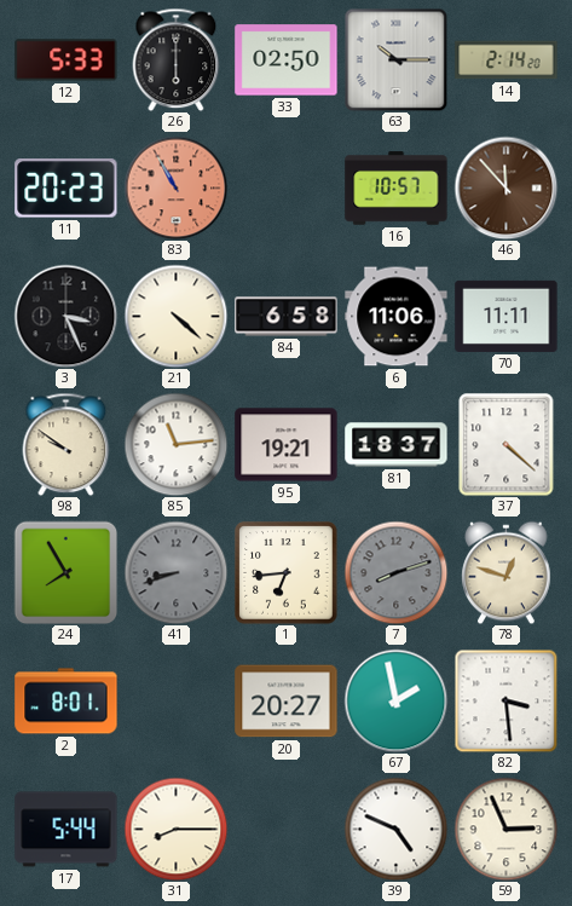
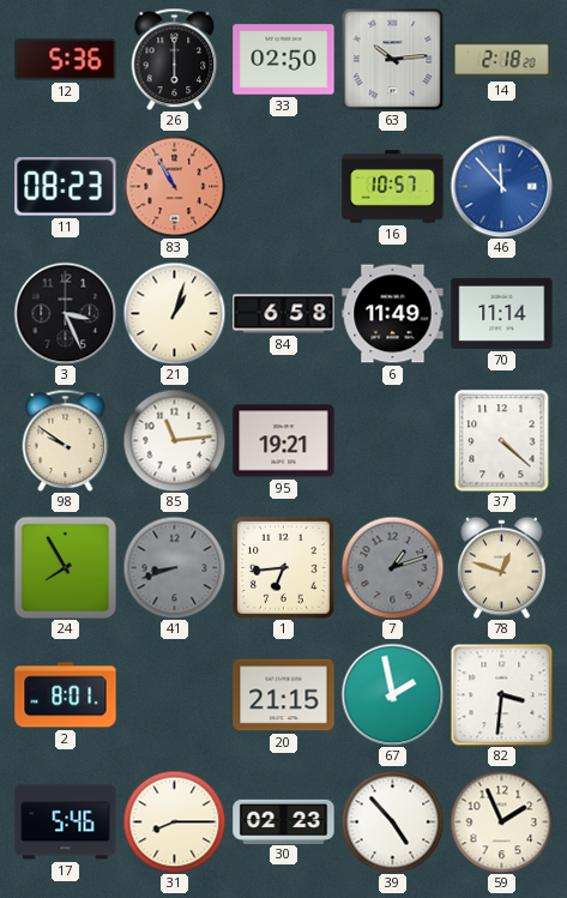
12: 5:33 -> 5:36
63: 10:15 -> 10:14
14: 2:14 -> 2:18
11: 20:23 -> 08:23
46 dial: brown -> blue
21: 4:22 -> 1:03
6: 11:06 -> 11:49
70: 11:11 -> 11:14
81: 18:37 -> none
7: 8:12 -> 1:12
20: 20:27 -> 21:15
82: 3:29 -> 3:31
17: 5:44 -> 5:46
30: none -> 02:23
39: 4:49 -> 4:53
59: 2:56 -> 1:56
